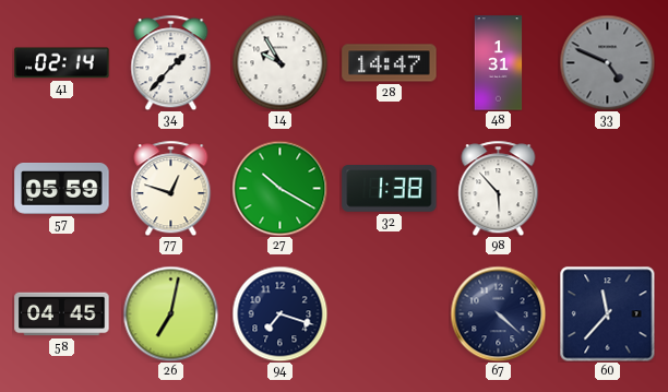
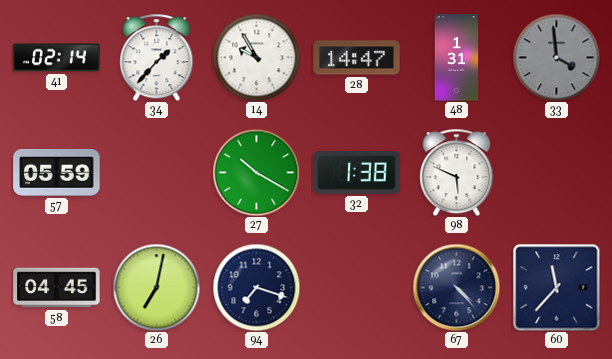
33: 4:49 -> 3:59
77: 12:48 -> none
98: 5:53 -> 5:49
67: 4:22 -> 4:23
